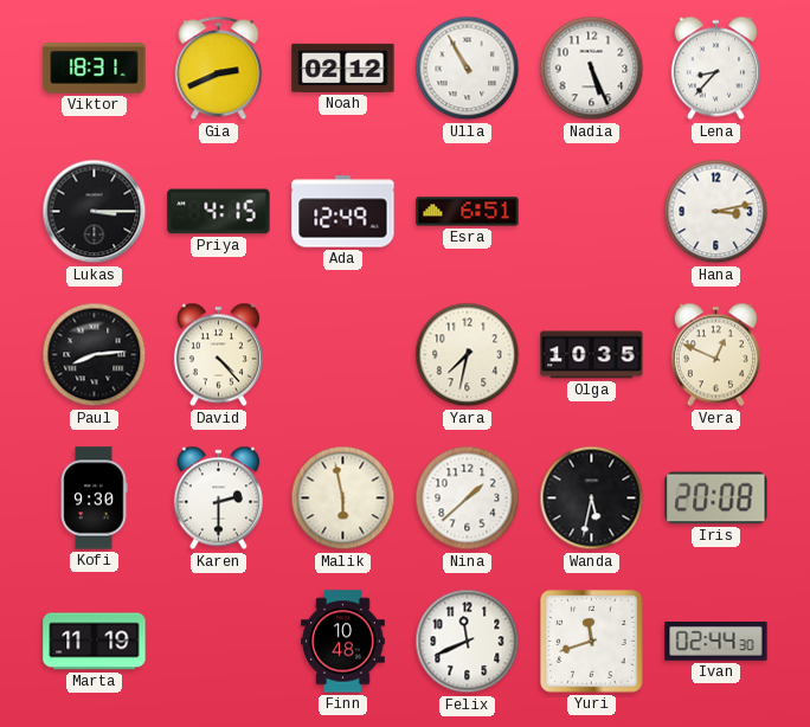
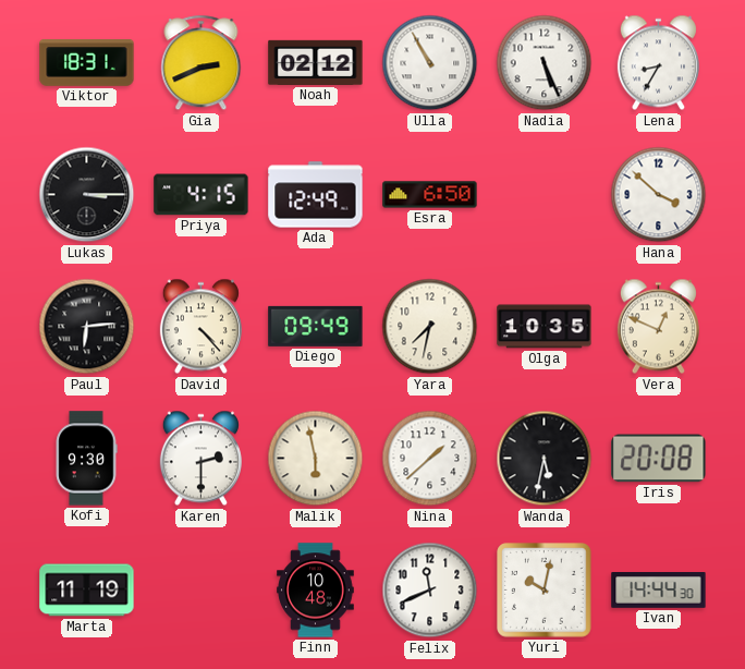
Lena: 8:37 -> 8:35
Esra: 6:51 -> 6:50
Hana: 3:13 -> 3:52
Paul: 8:14 -> 6:14
Diego: none -> 09:49
Yuri: 11:42 -> 10:02
Ivan: 02:44 -> 14:44
